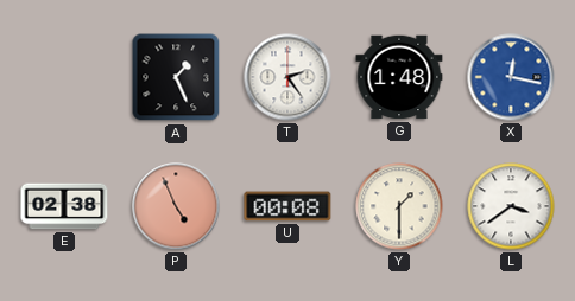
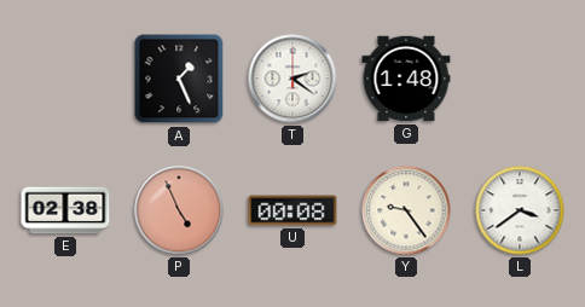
T: 2:24 -> 2:21
X: 12:17 -> none
Y: 1:30 -> 9:24
